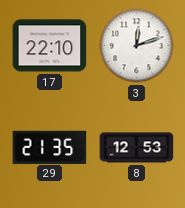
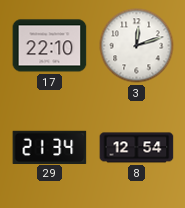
29: 21:35 -> 21:34
8: 12:53 -> 12:54
